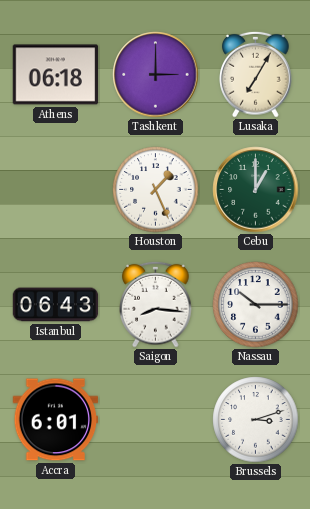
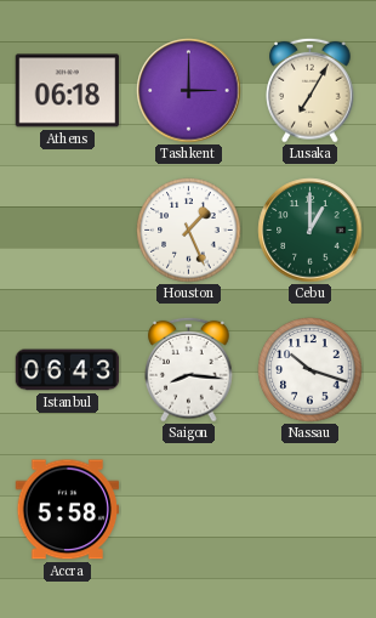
Nassau: 10:15 -> 10:18
Accra: 6:01 -> 5:58
Brussels: 3:12 -> none
